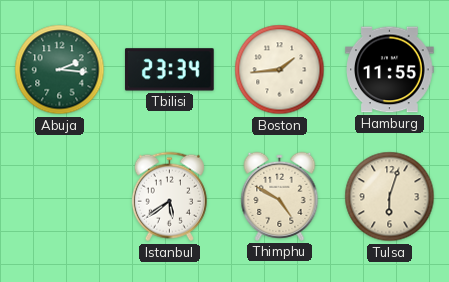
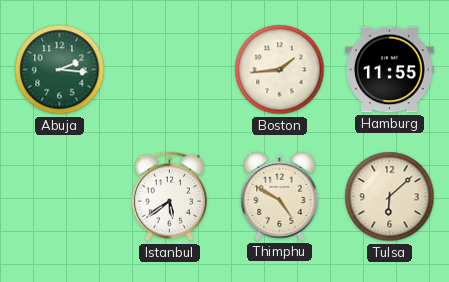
Tbilisi: 23:34 -> none
Tulsa: 6:03 -> 6:08
